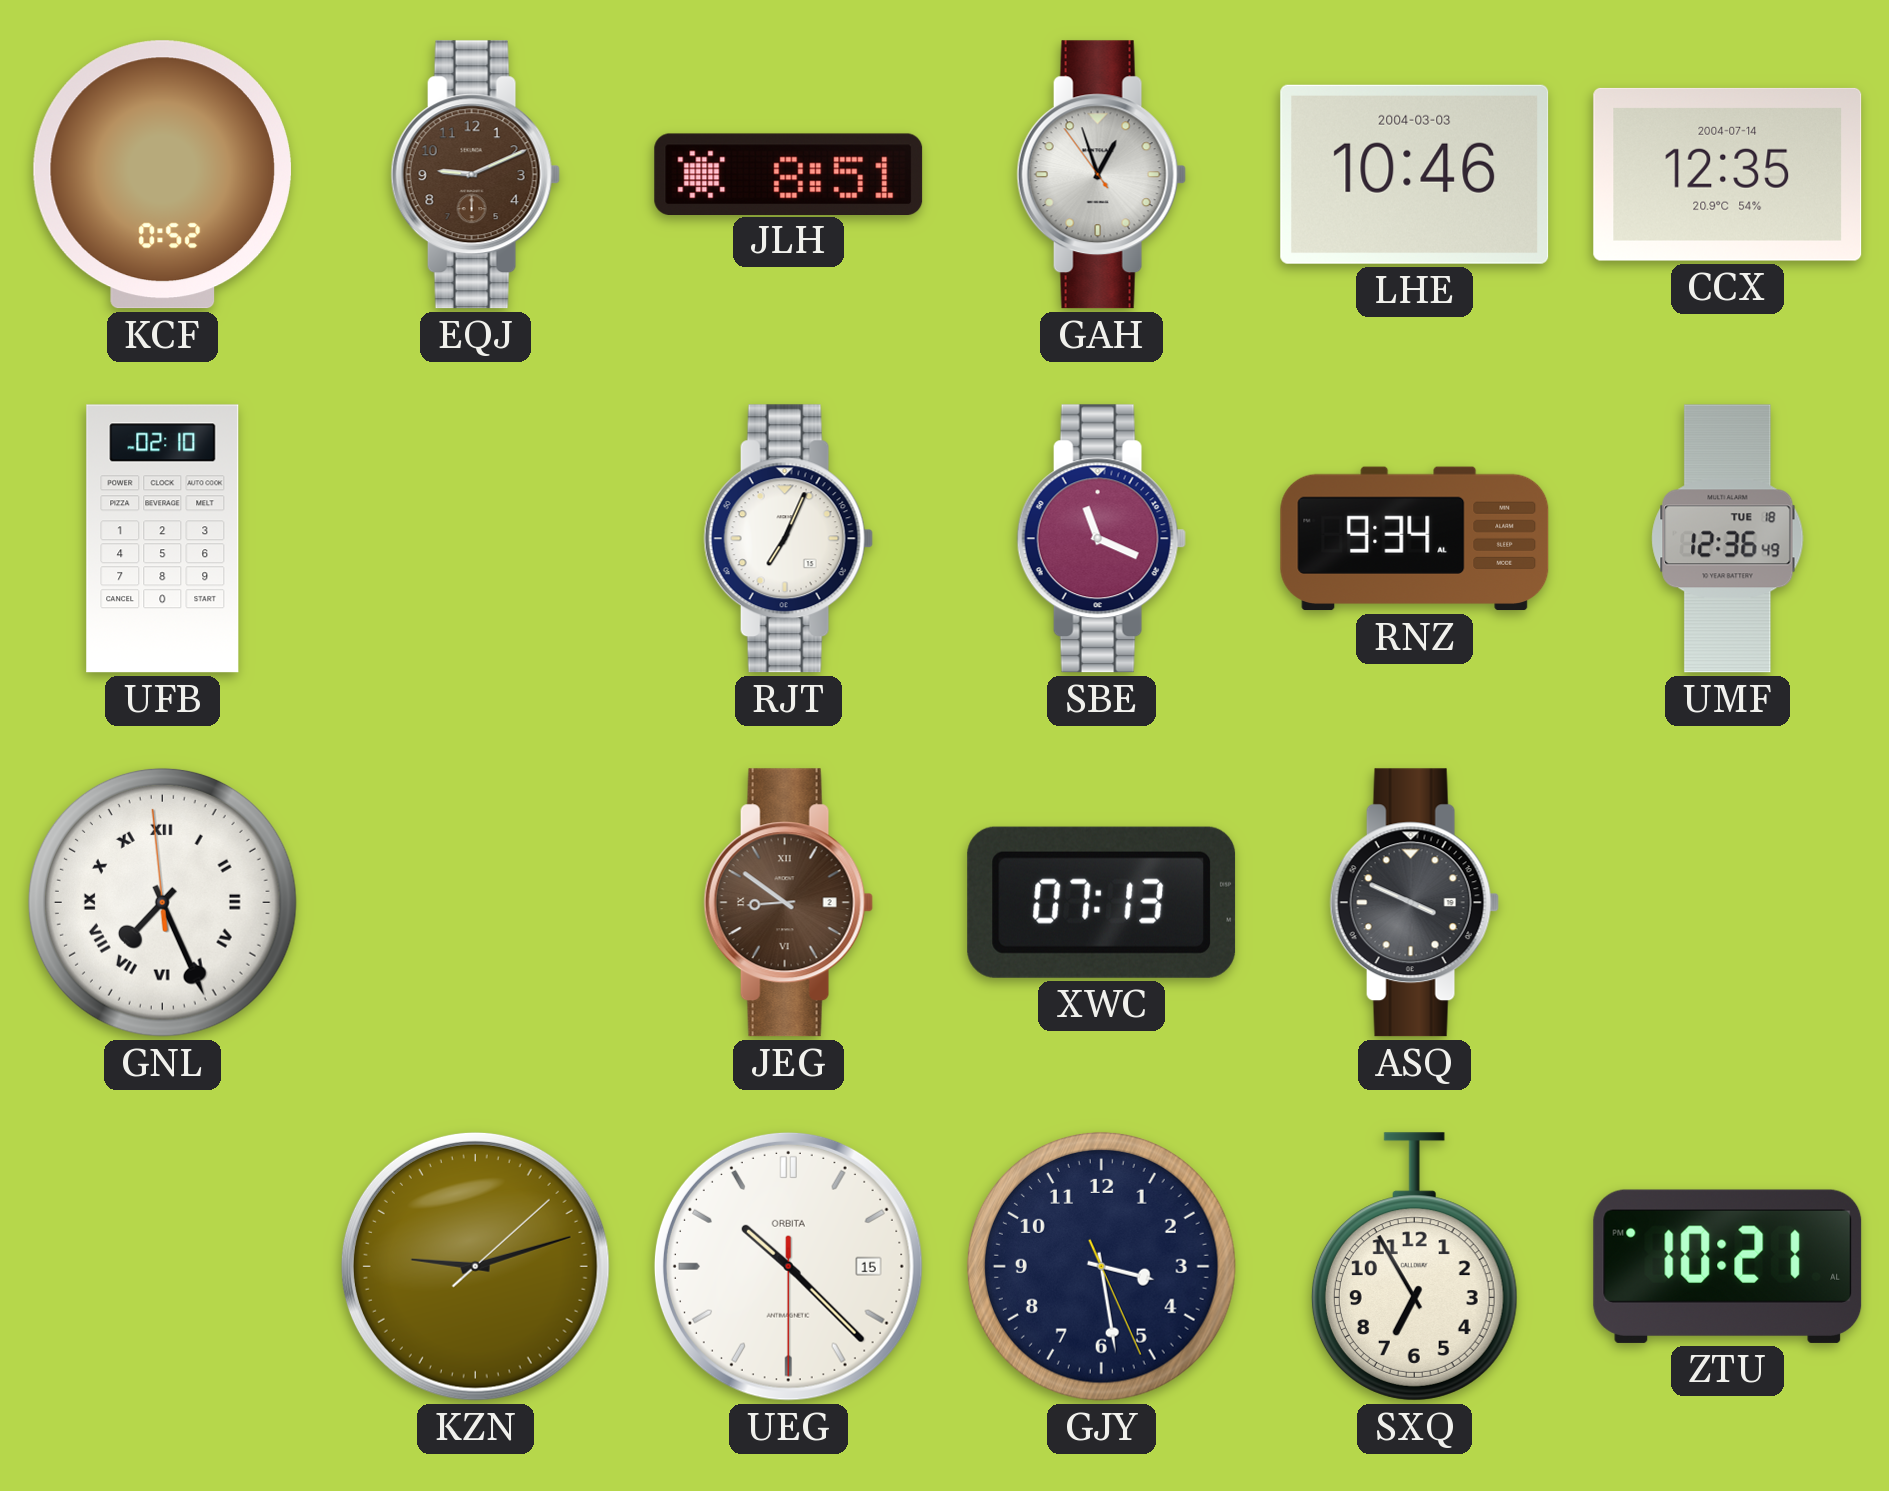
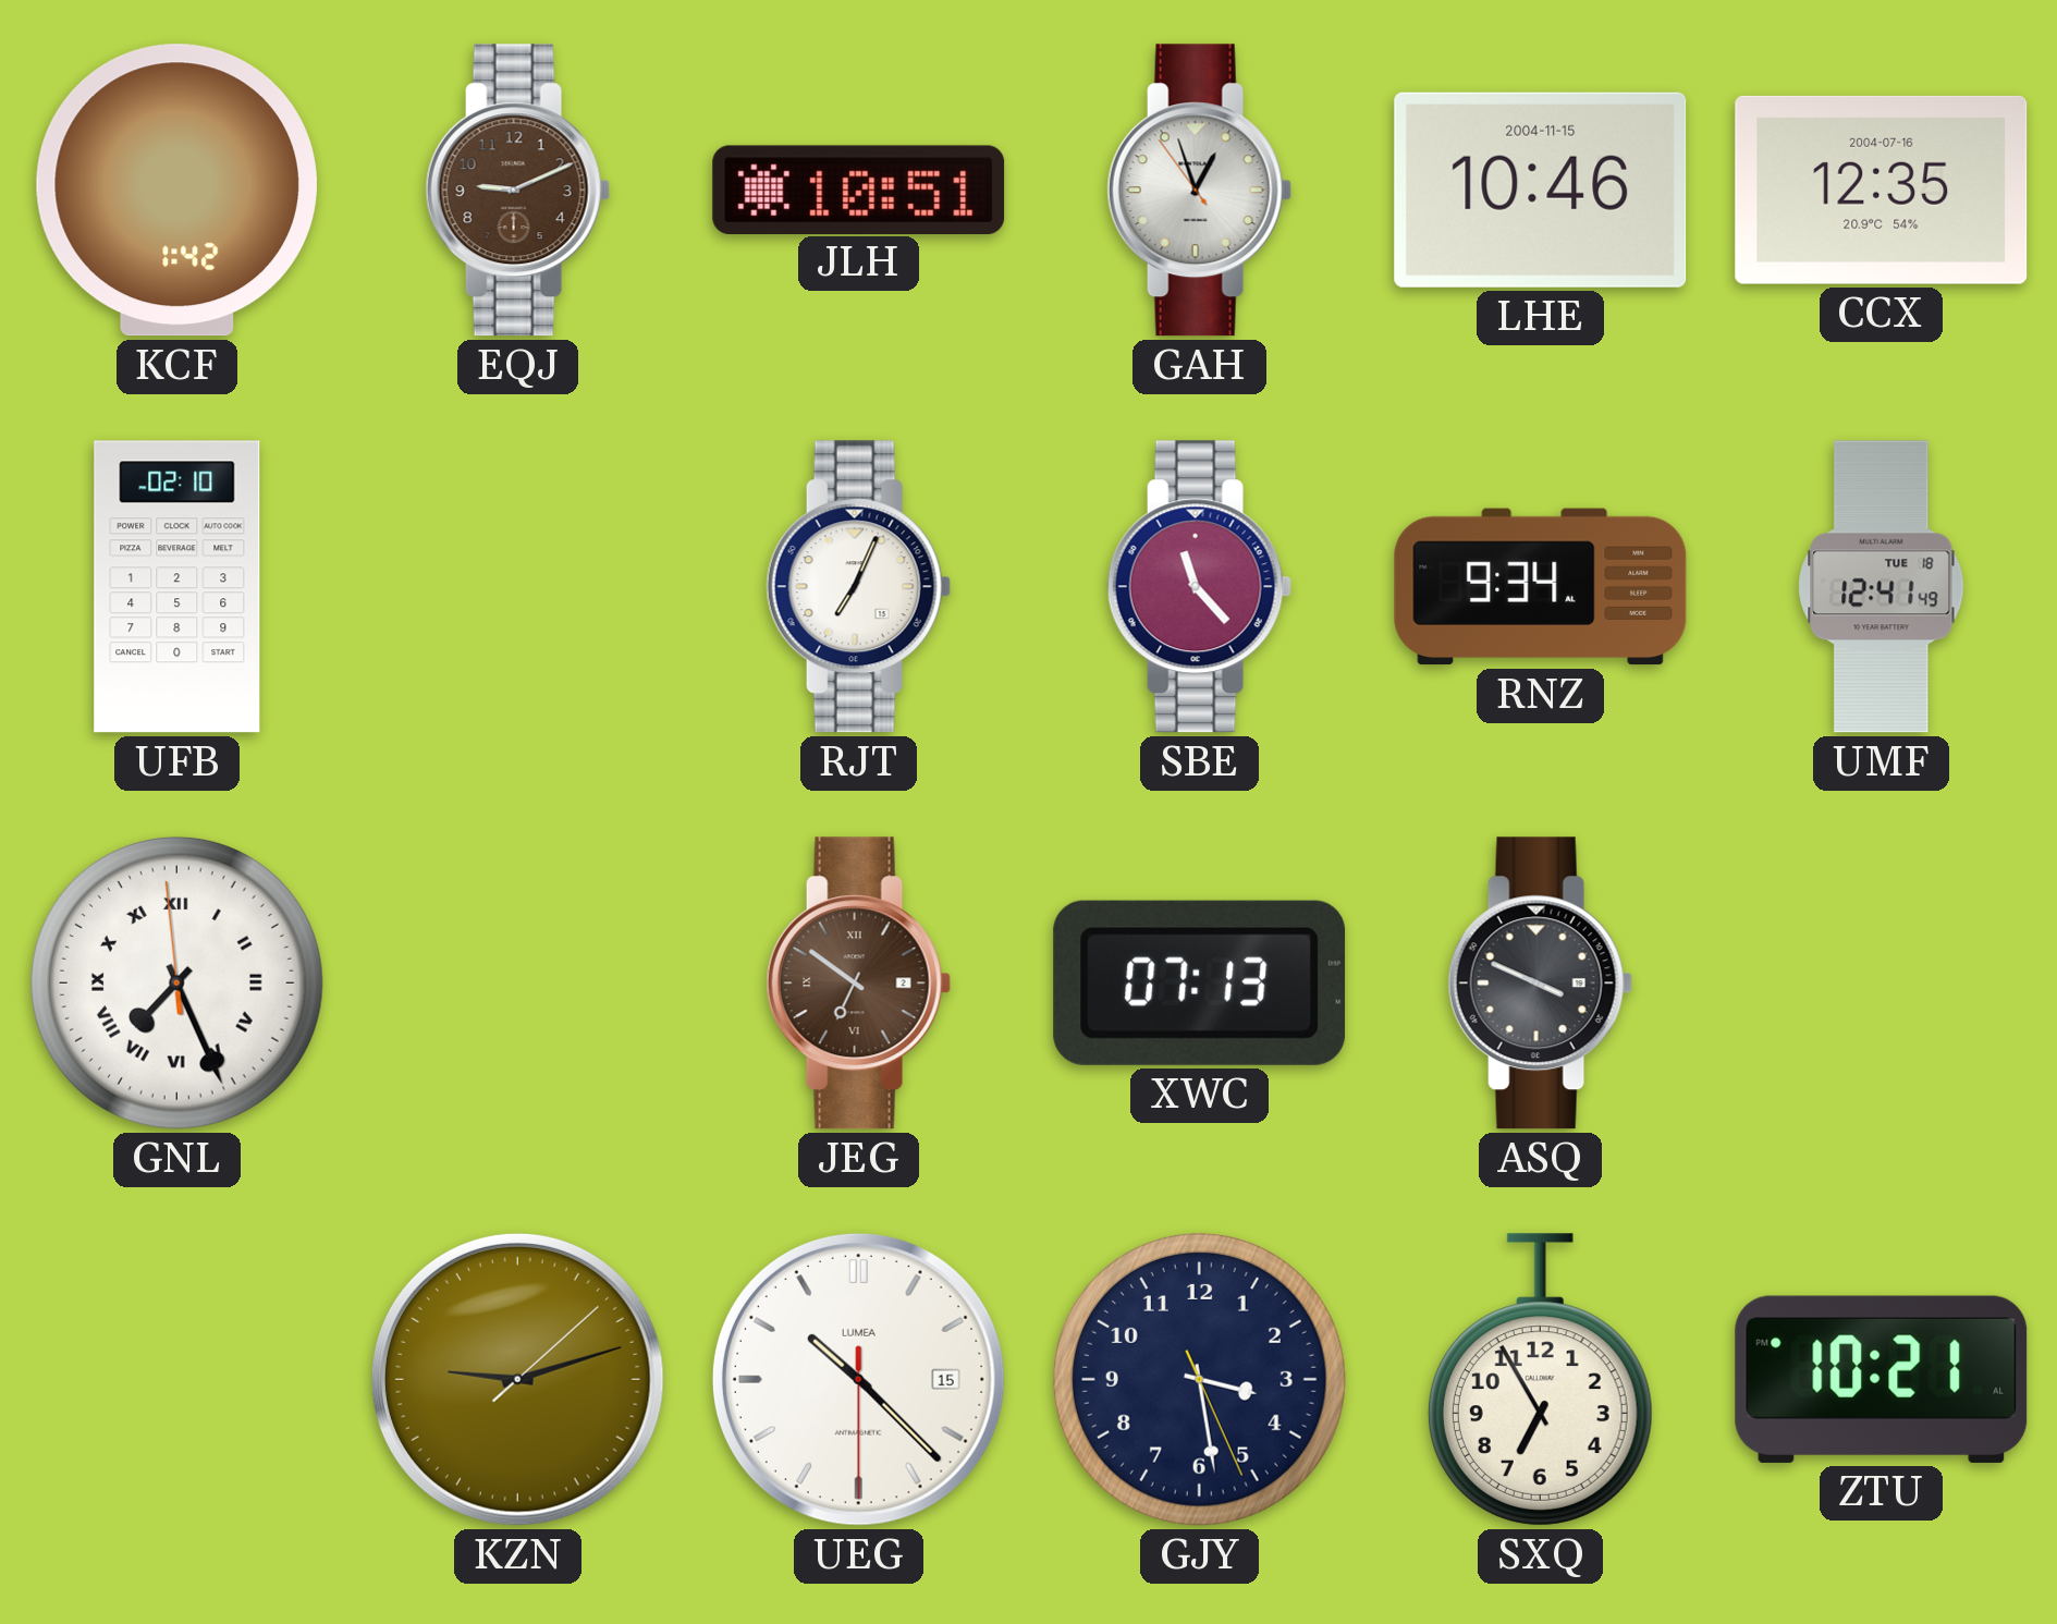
KCF: 0:52 -> 1:42
JLH: 8:51 -> 10:51
LHE date: 2004-03-03 -> 2004-11-15
CCX date: 2004-07-14 -> 2004-07-16
SBE: 11:19 -> 11:23
UMF: 12:36 -> 12:41
JEG: 8:51 -> 6:51
UEG brand: ORBITA -> LUMEA
